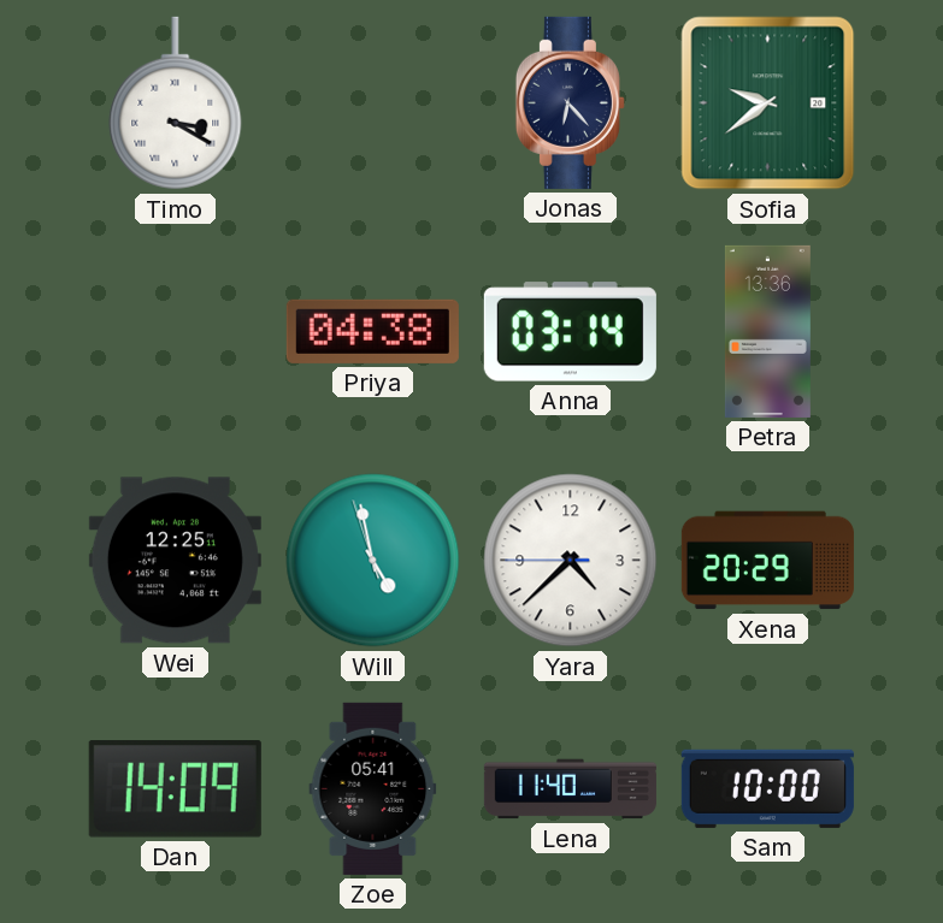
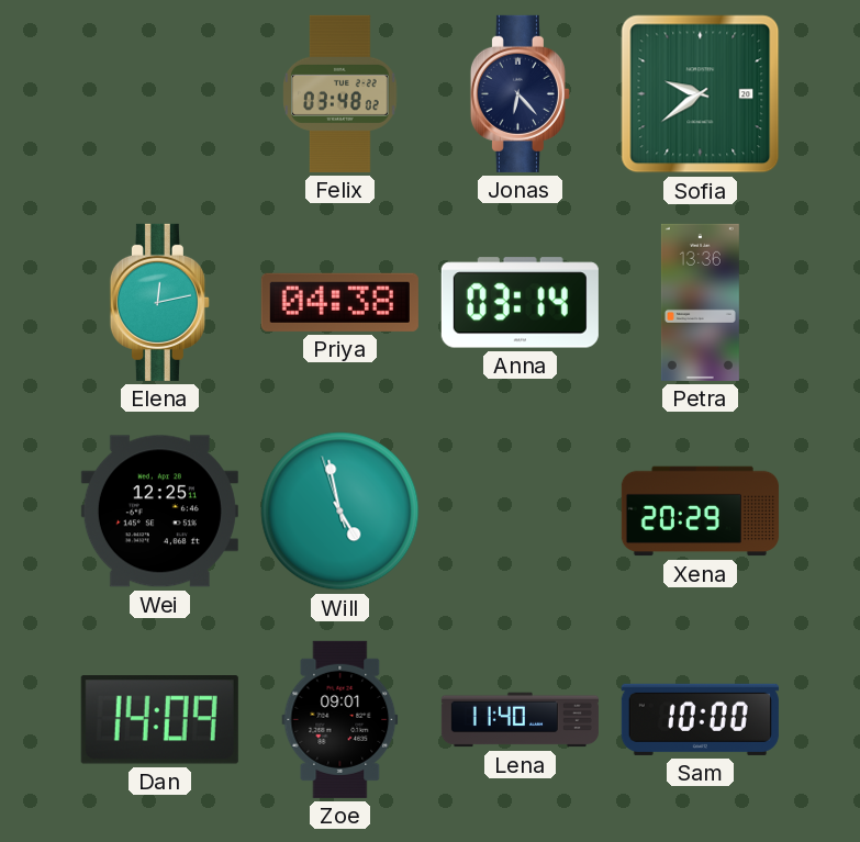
Timo: 3:20 -> none
Felix: none -> 03:48
Elena: none -> 12:13
Yara: 4:37 -> none
Zoe: 05:41 -> 09:01
